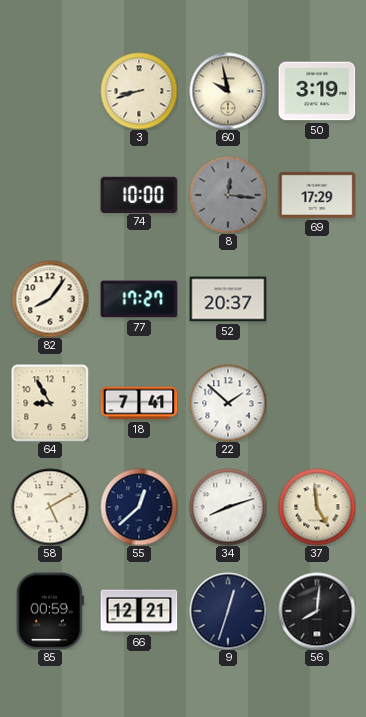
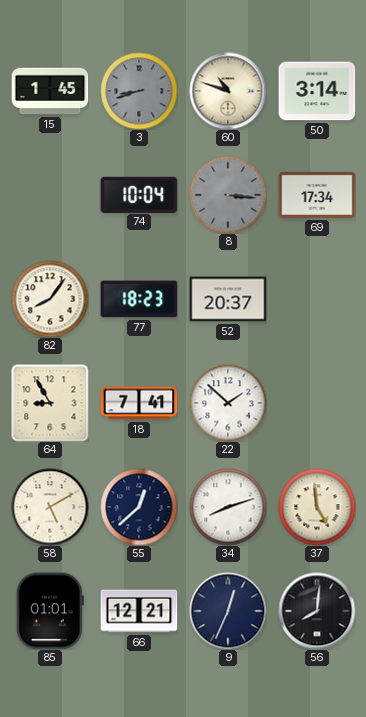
15: none -> 1:45
3 dial: cream -> grey
60: 9:58 -> 10:48
50: 3:19 -> 3:14
74: 10:00 -> 10:04
8: 12:16 -> 3:16
69: 17:29 -> 17:34
77: 17:27 -> 18:23
85: 00:59 -> 01:01
9: 12:33 -> 12:34
